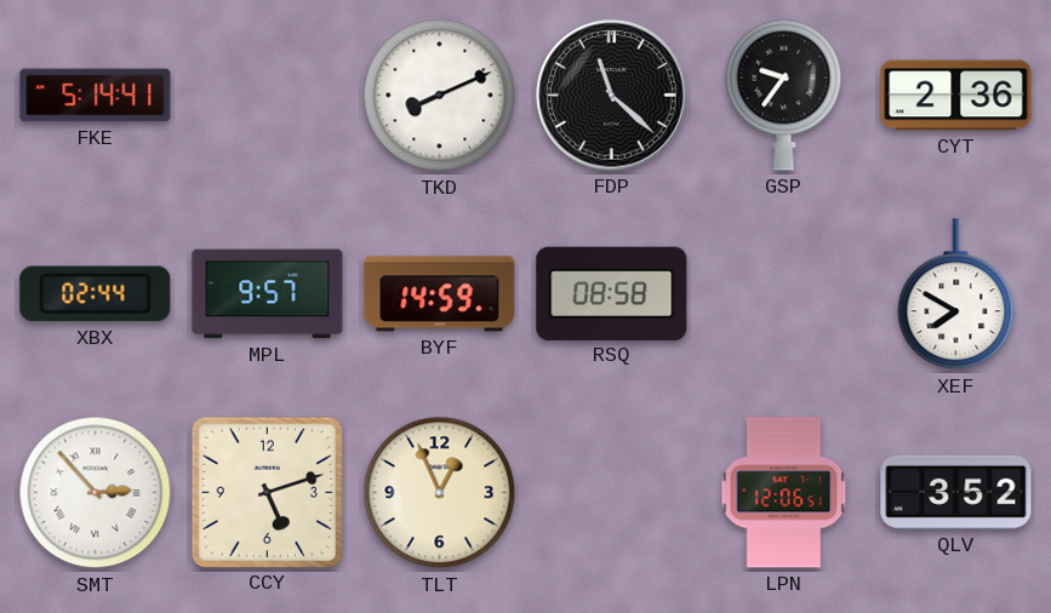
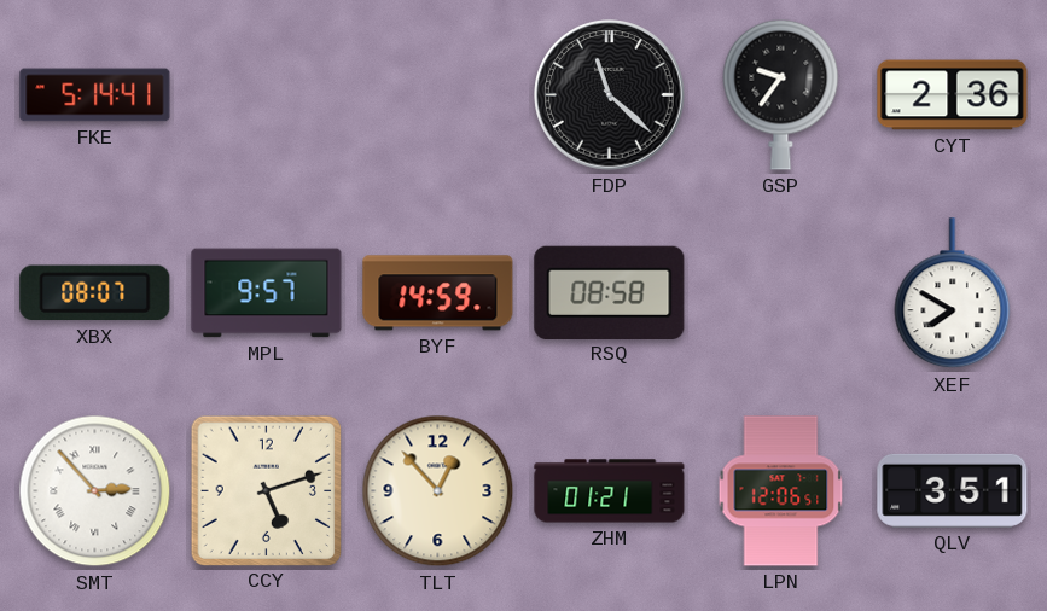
TKD: 8:11 -> none
XBX: 02:44 -> 08:07
TLT: 12:56 -> 12:53
ZHM: none -> 01:21
QLV: 3:52 -> 3:51
